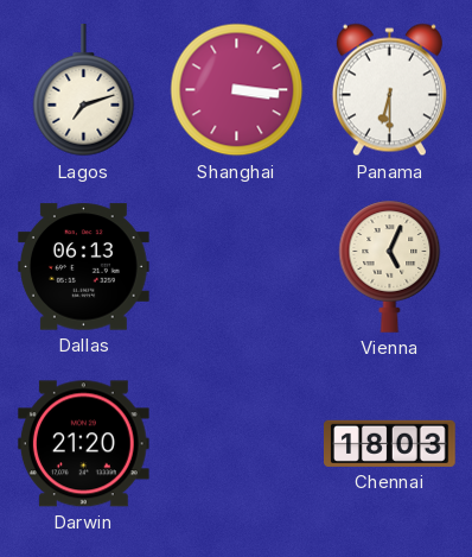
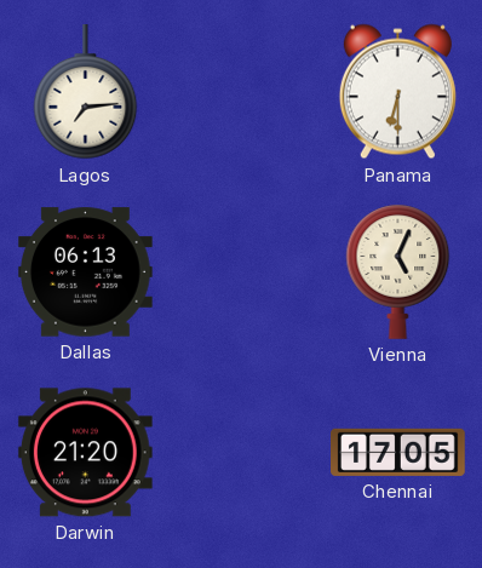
Lagos: 7:12 -> 7:14
Shanghai: 3:16 -> none
Chennai: 18:03 -> 17:05
